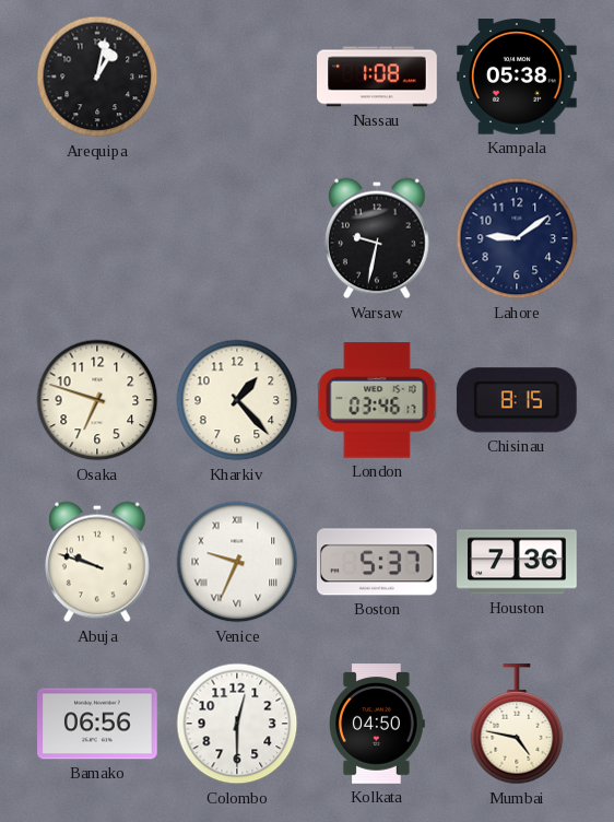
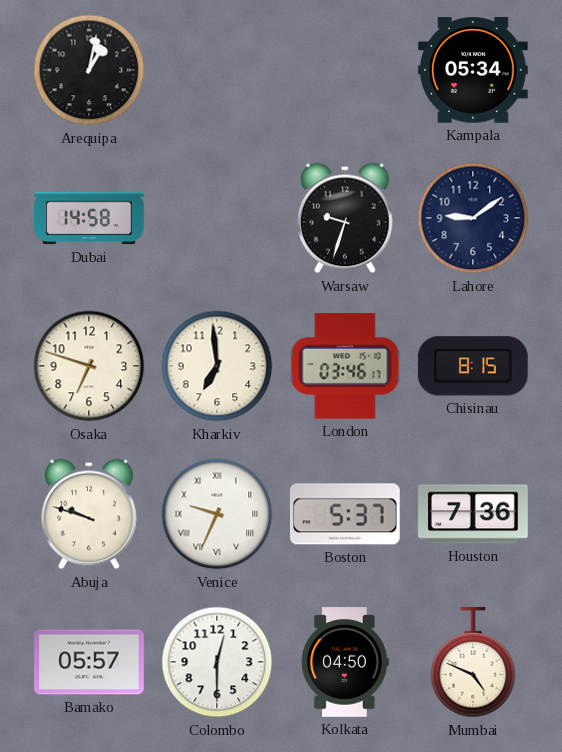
Nassau: 1:08 -> none
Kampala: 05:38 -> 05:34
Dubai: none -> 14:58
Warsaw: 9:32 -> 9:33
Kharkiv: 1:23 -> 6:59
Bamako: 06:56 -> 05:57
Mumbai: 4:47 -> 4:49
